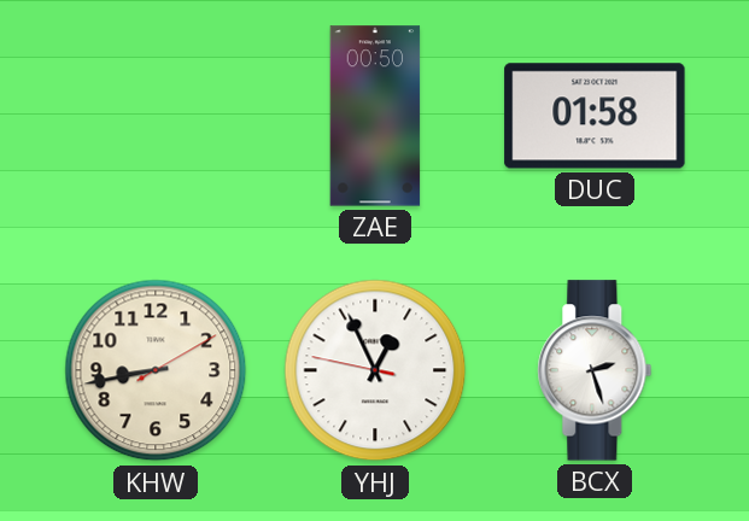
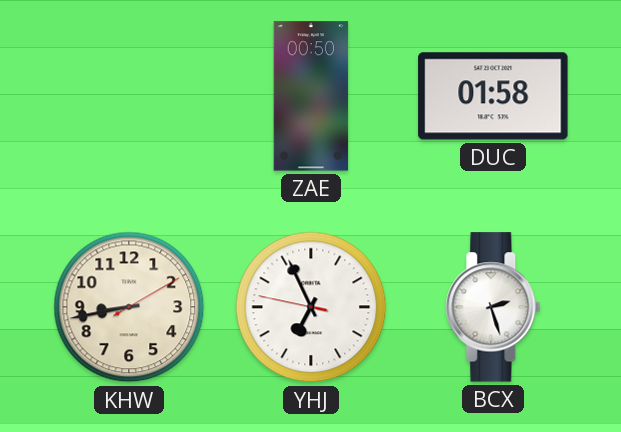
YHJ: 12:55 -> 6:55
